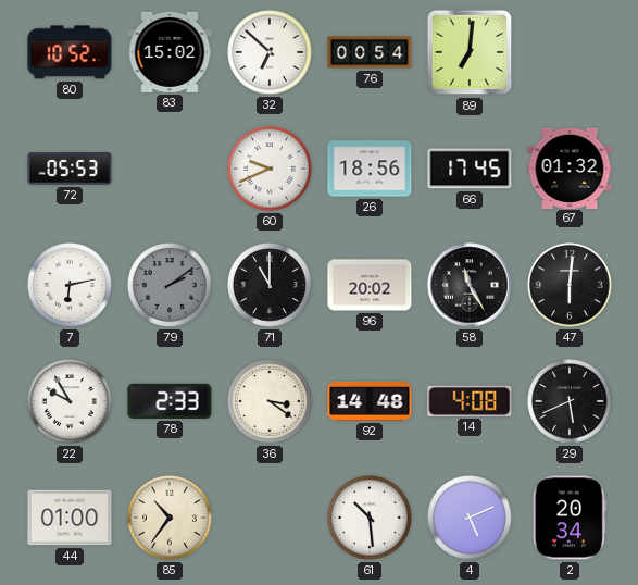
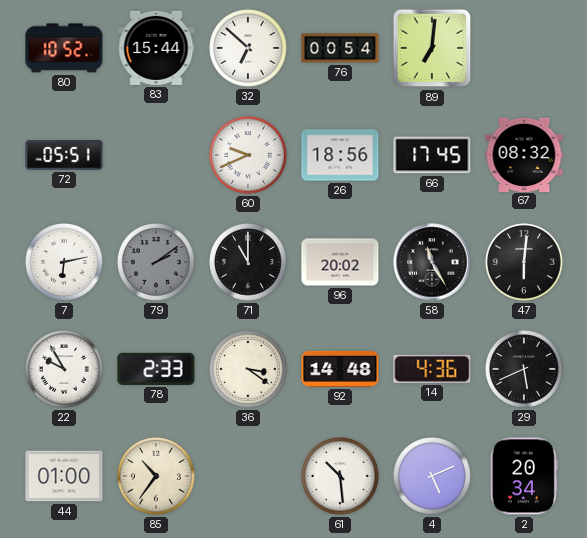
83: 15:02 -> 15:44
72: 05:53 -> 05:51
67: 01:32 -> 08:32
14: 4:08 -> 4:36
